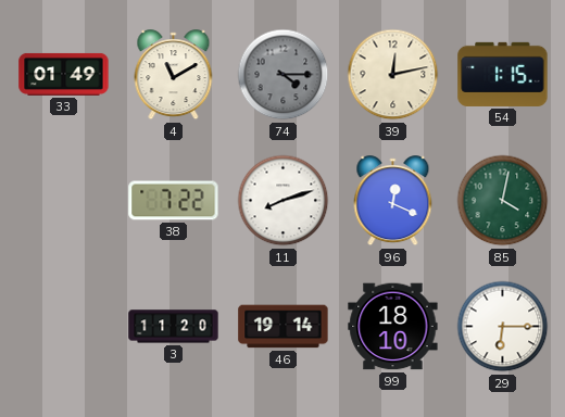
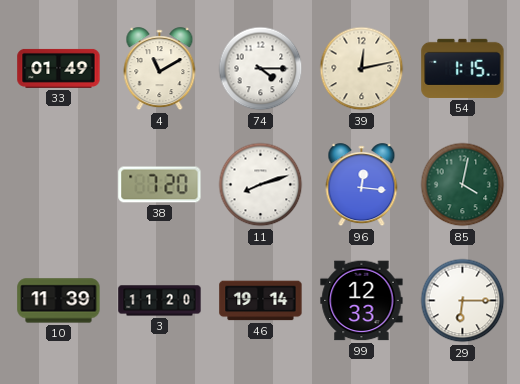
74 dial: grey -> white
38: 7:22 -> 7:20
96: 12:19 -> 12:16
10: none -> 11:39
99: 18:10 -> 12:33
